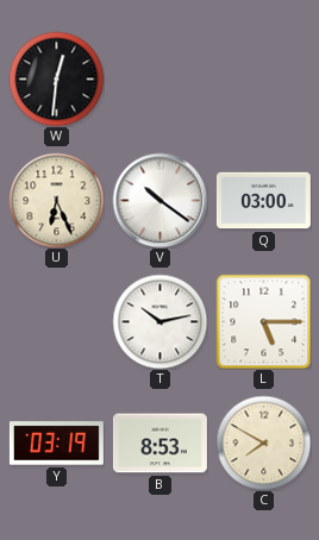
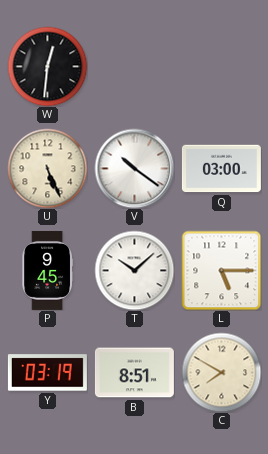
U: 6:26 -> 5:26
P: none -> 9:45
T: 10:13 -> 10:08
B: 8:53 -> 8:51
